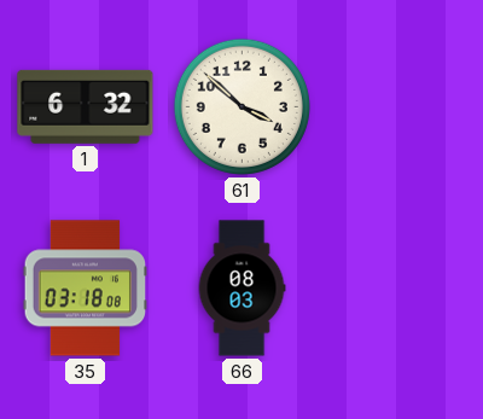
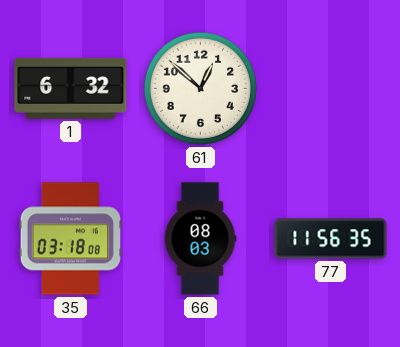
61: 3:52 -> 12:52
77: none -> 11:56
